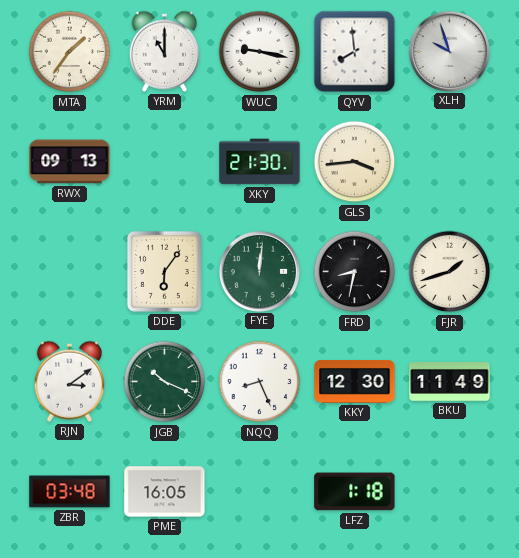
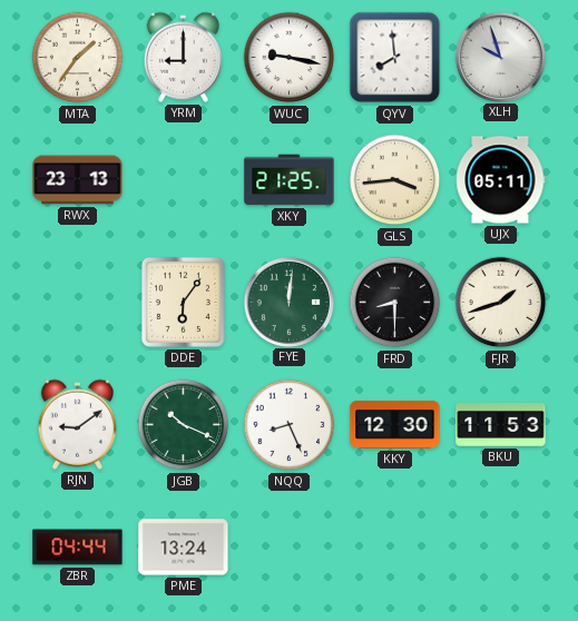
YRM: 11:00 -> 9:00
RWX: 09:13 -> 23:13
XKY: 21:30 -> 21:25
UJX: none -> 05:11
FRD: 8:32 -> 8:30
RJN: 3:09 -> 9:09
BKU: 11:49 -> 11:53
ZBR: 03:48 -> 04:44
PME: 16:05 -> 13:24
LFZ: 1:18 -> none
